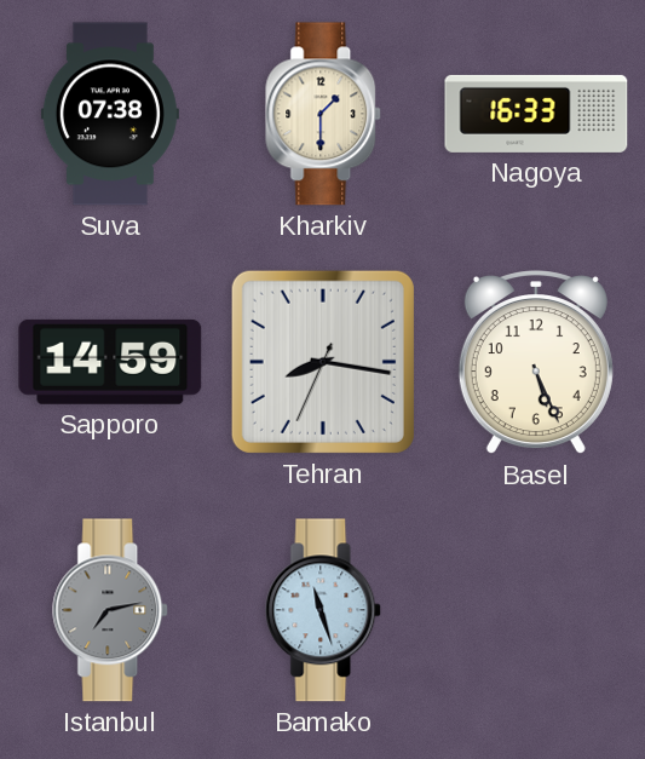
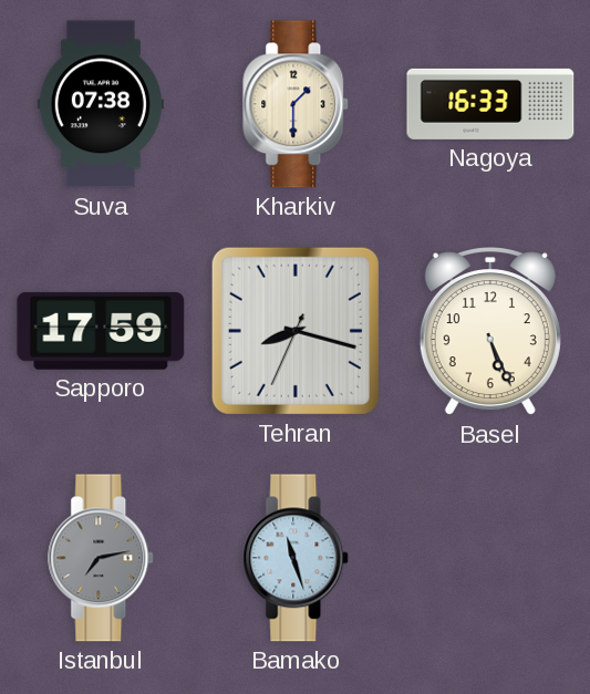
Sapporo: 14:59 -> 17:59
Tehran: 8:16 -> 8:17
